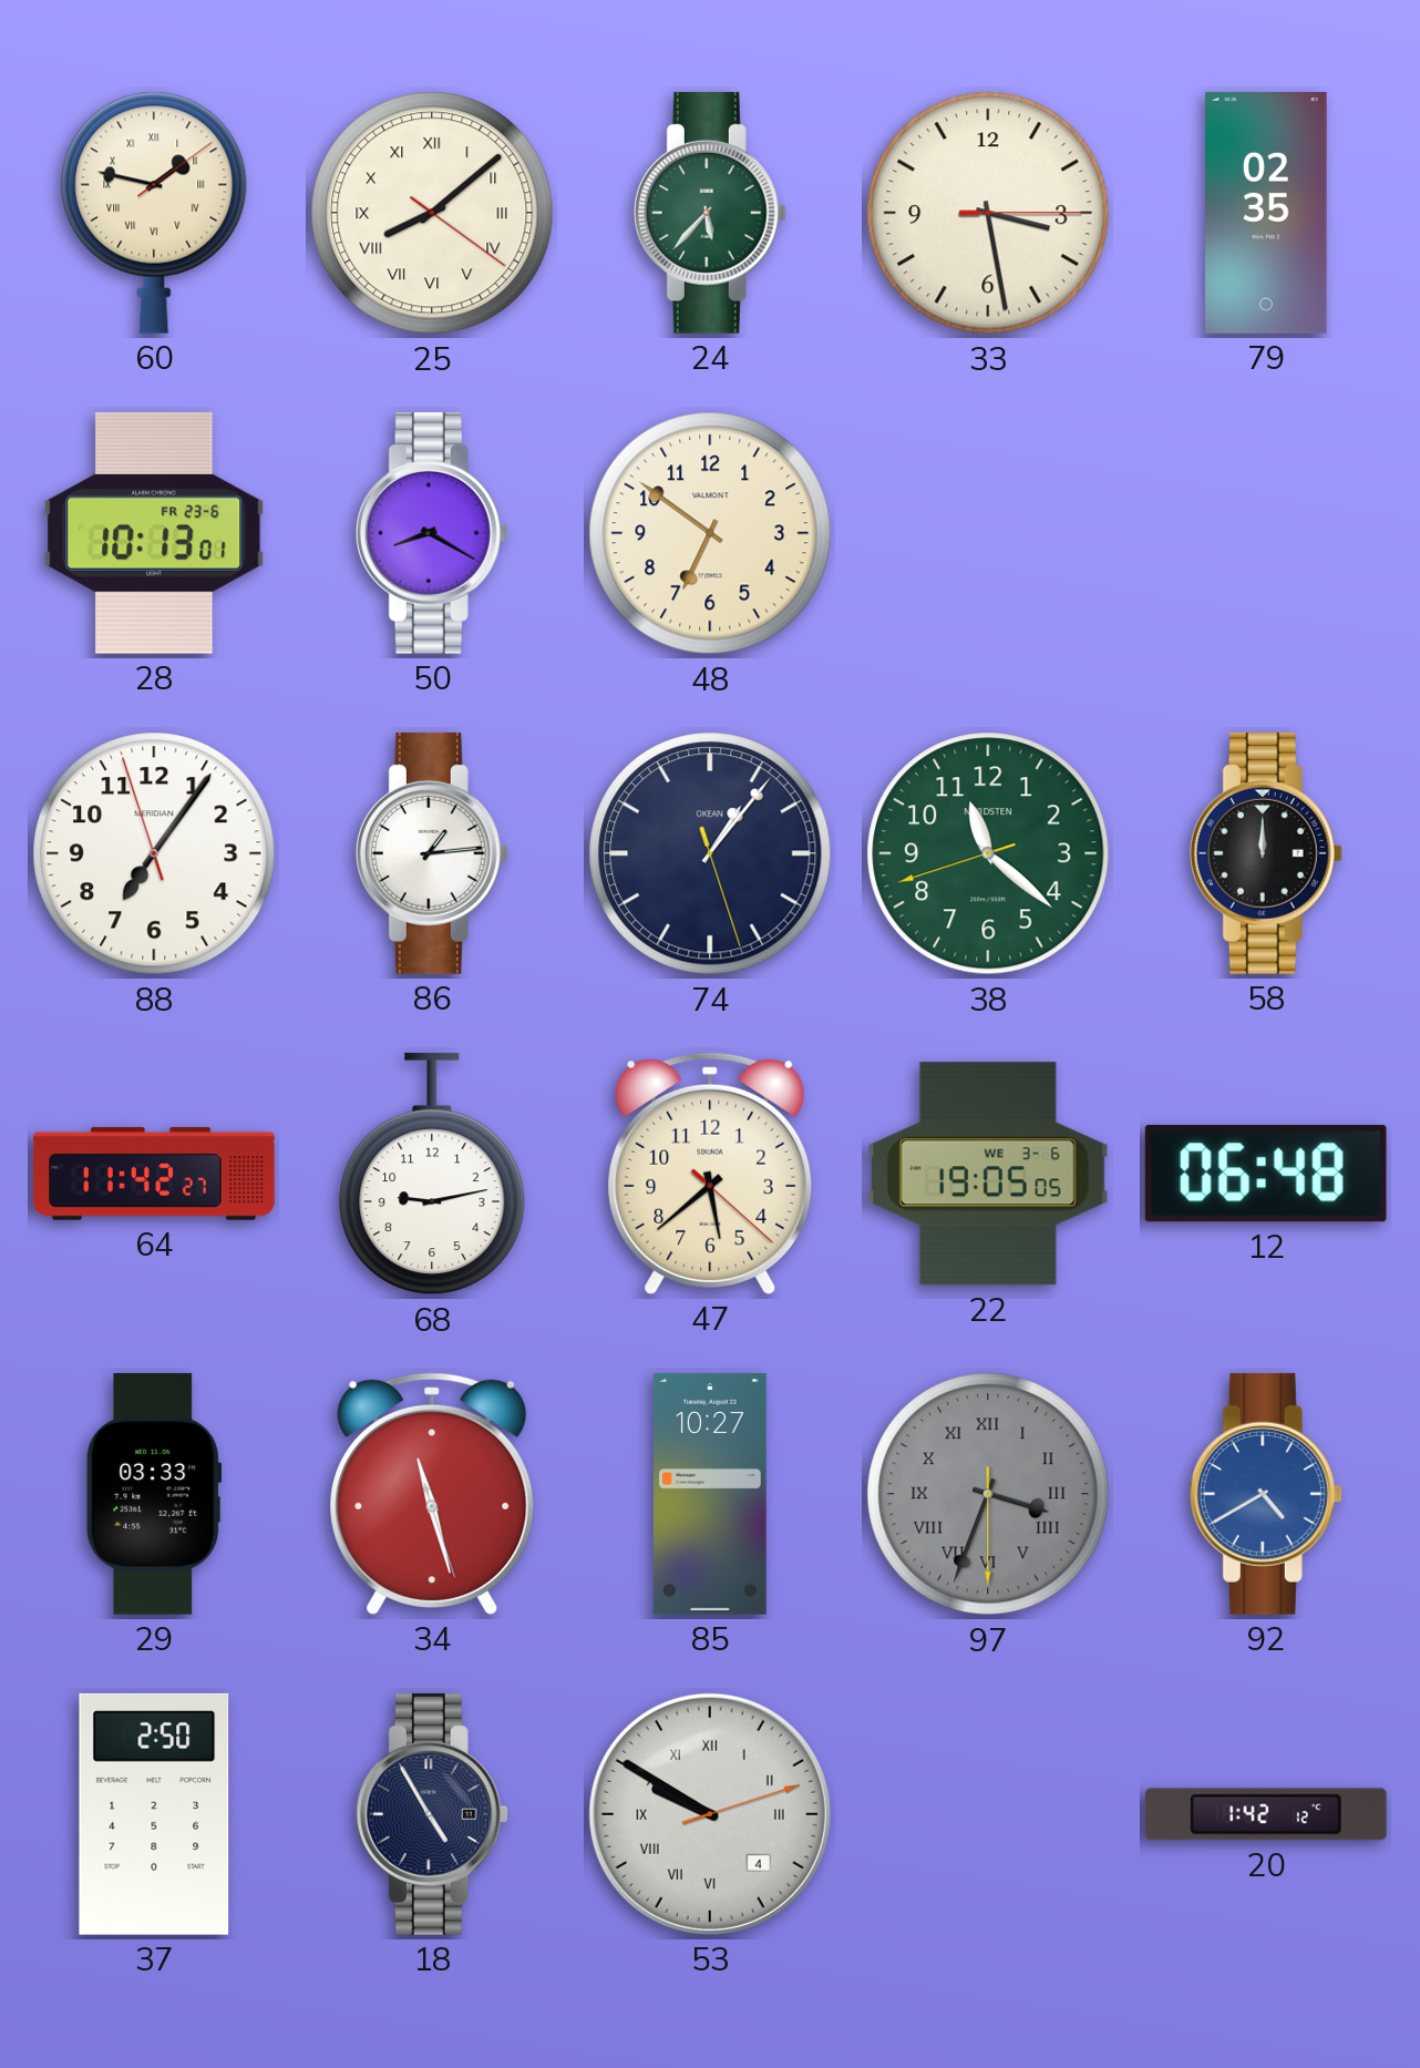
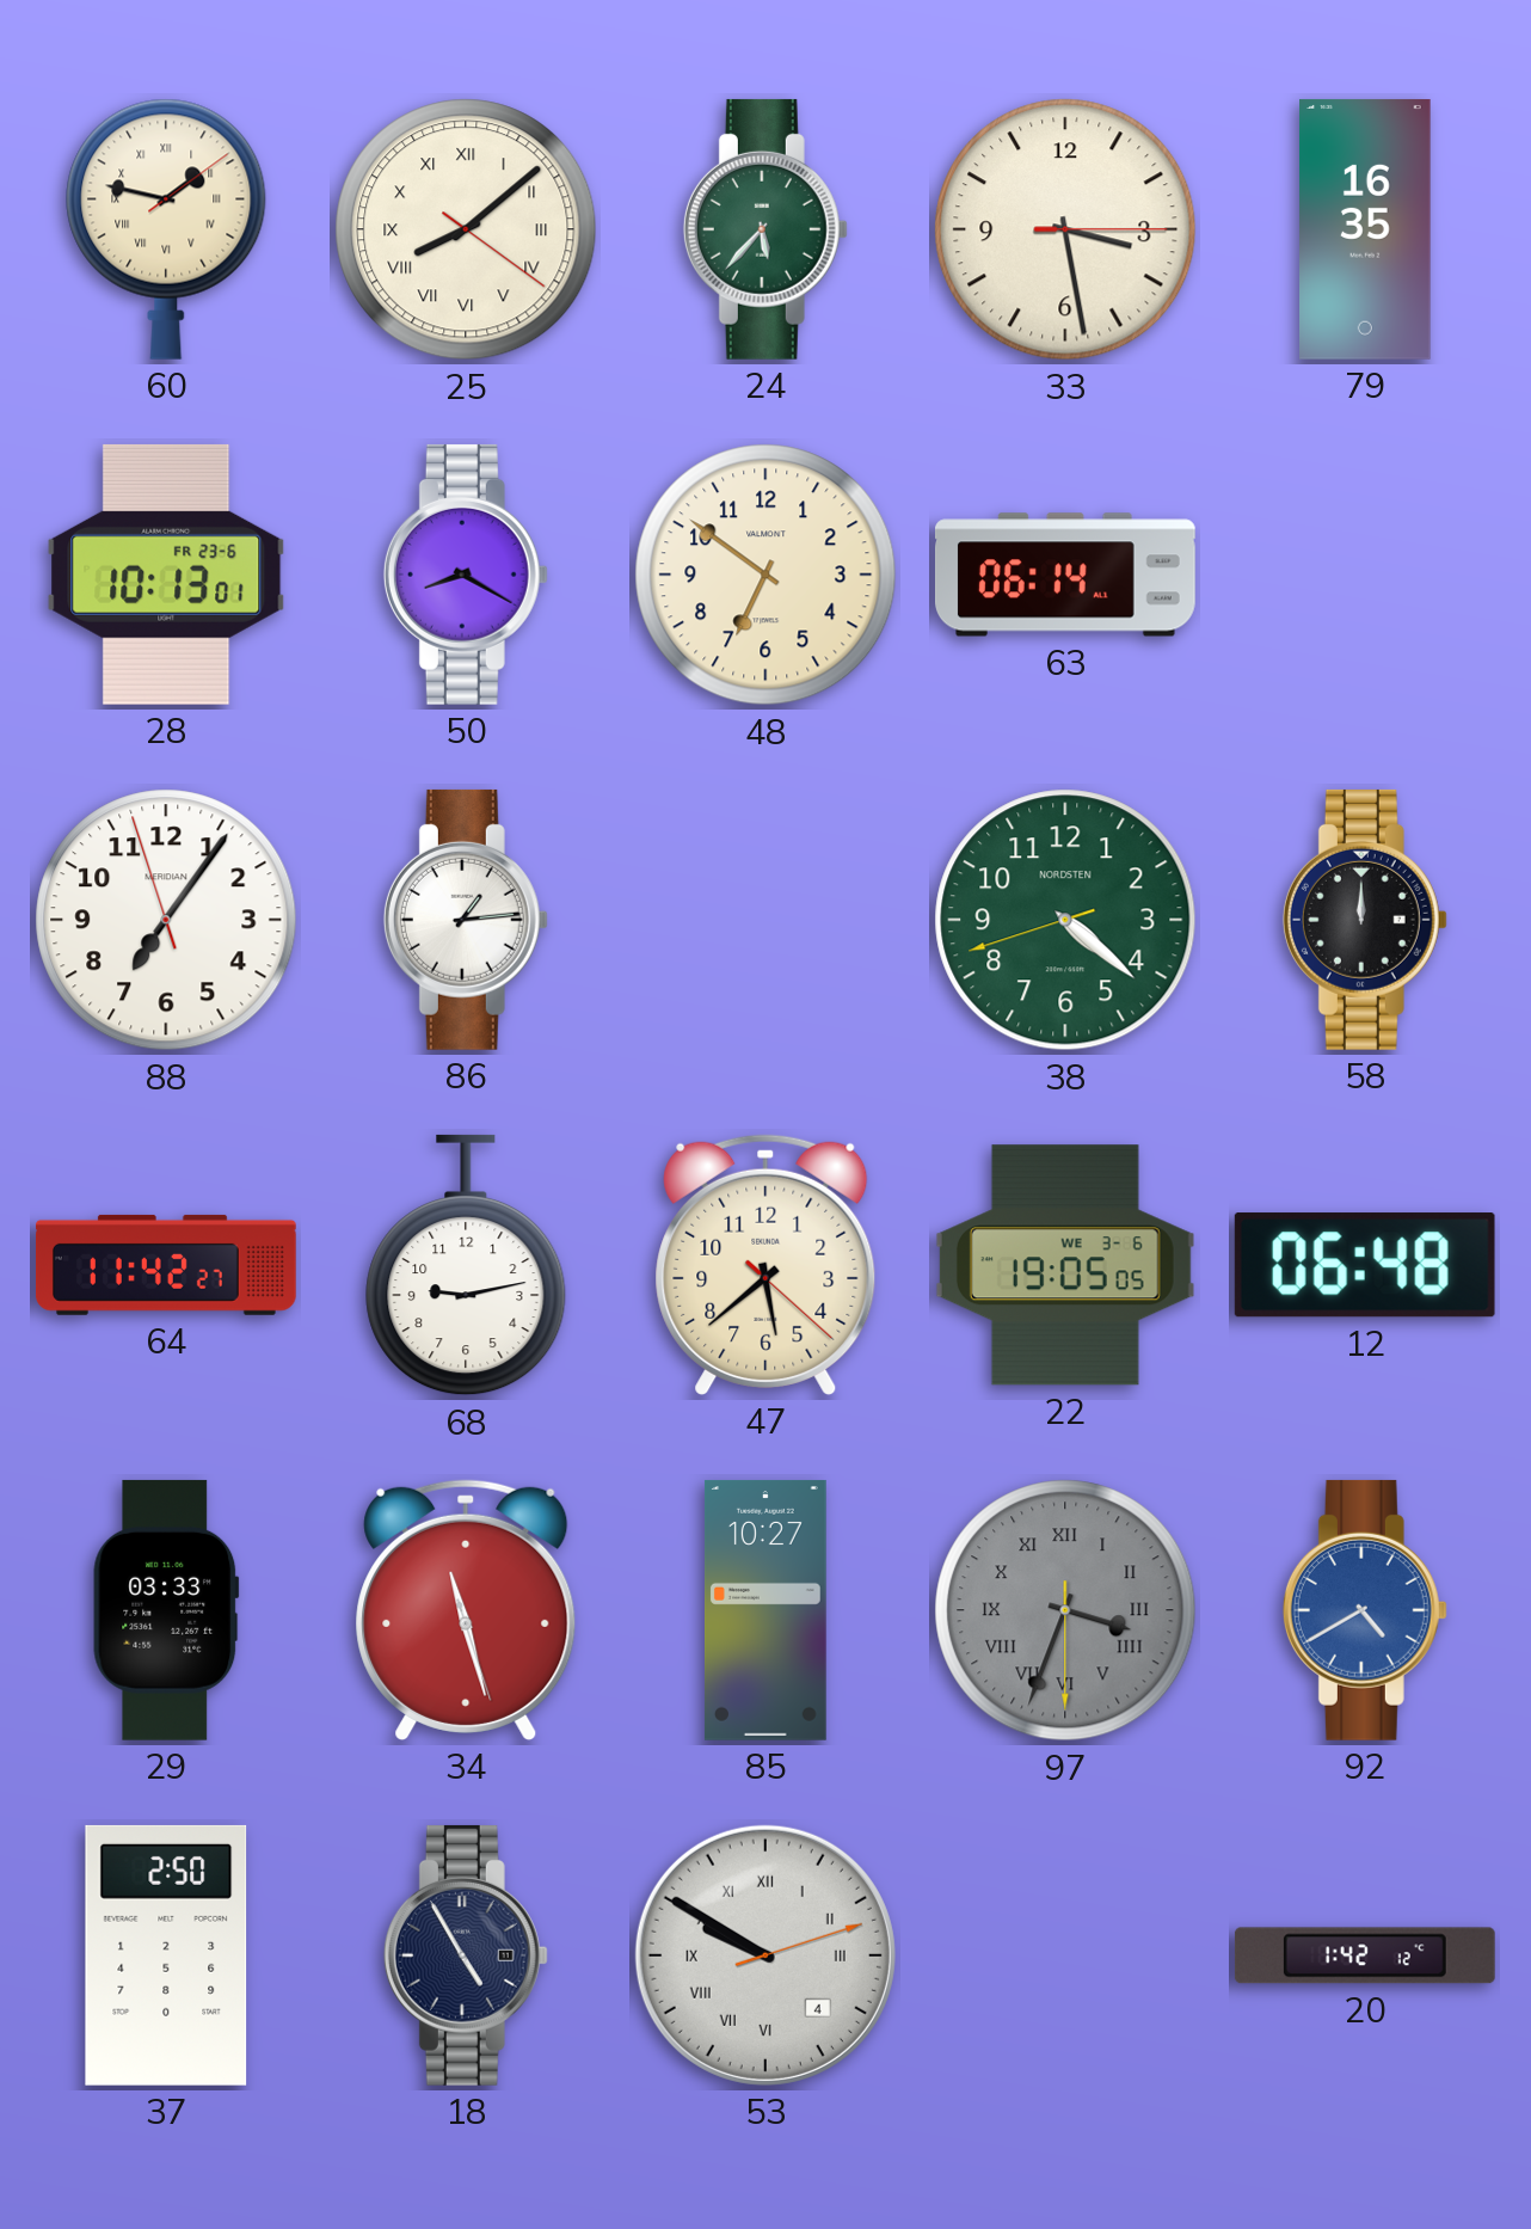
79: 02:35 -> 16:35
63: none -> 06:14
74: 1:06 -> none
38: 11:21 -> 4:21
